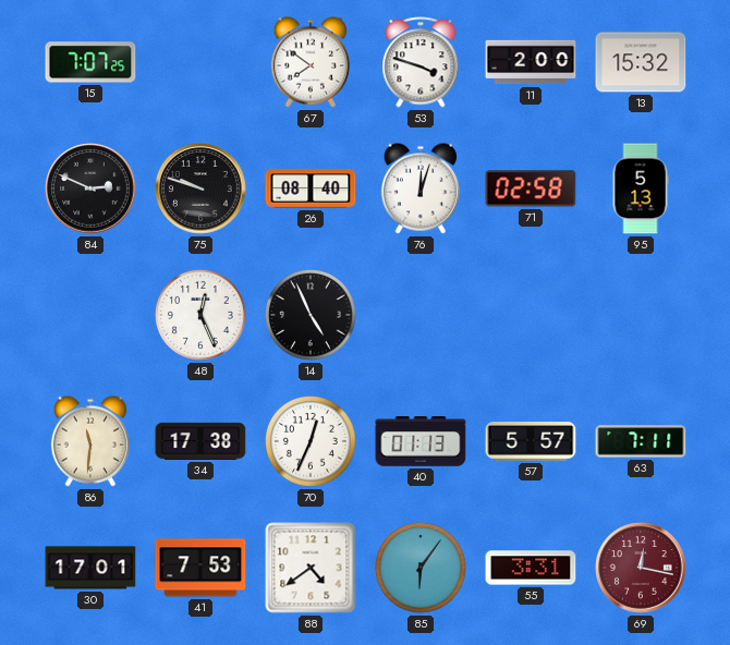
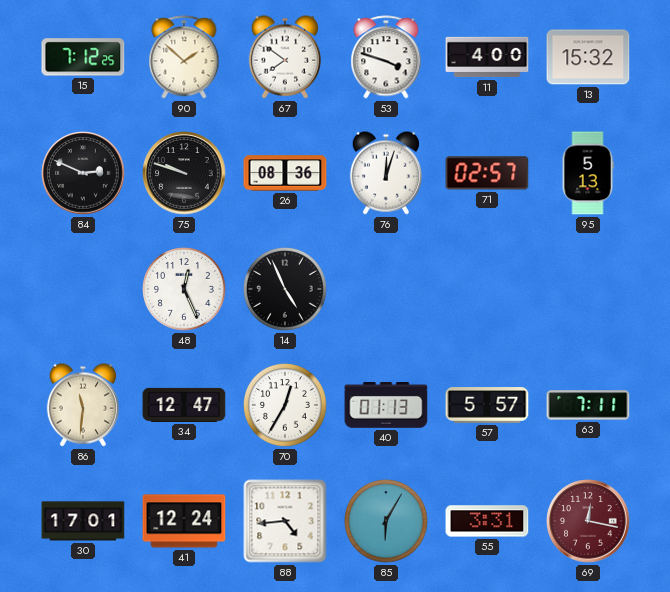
15: 7:07 -> 7:12
90: none -> 1:52
11: 2:00 -> 4:00
26: 08:40 -> 08:36
71: 02:58 -> 02:57
34: 17:38 -> 12:47
70: 12:34 -> 12:35
41: 7:53 -> 12:24
88: 4:39 -> 4:44
85: 6:06 -> 6:05
